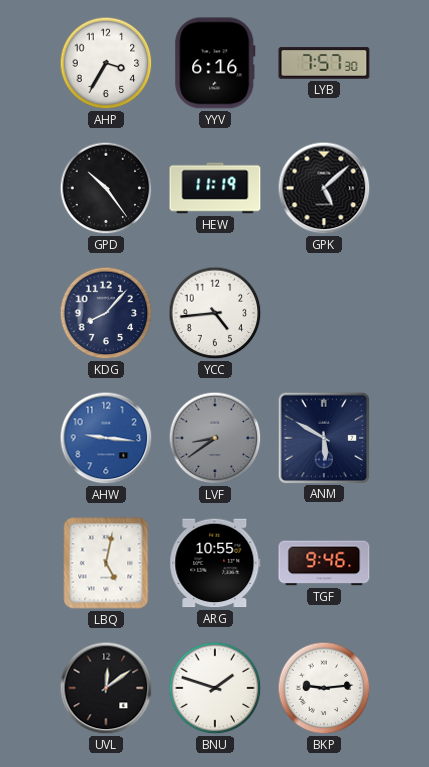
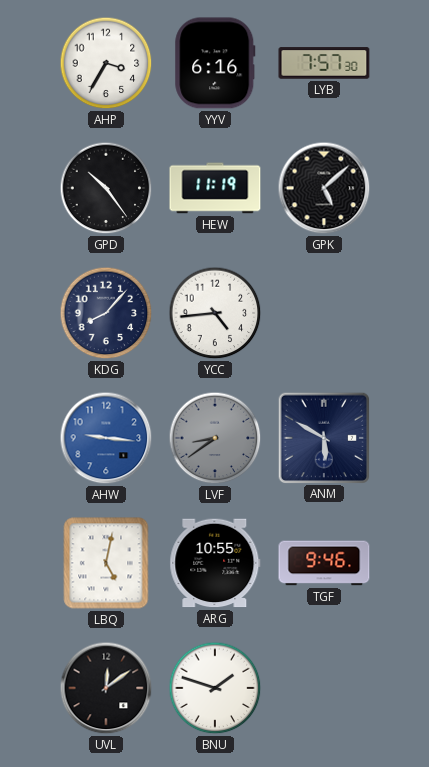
BKP: 9:14 -> none
